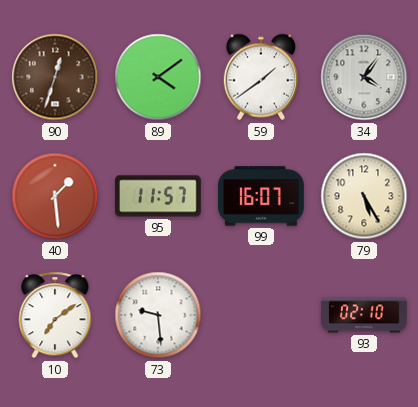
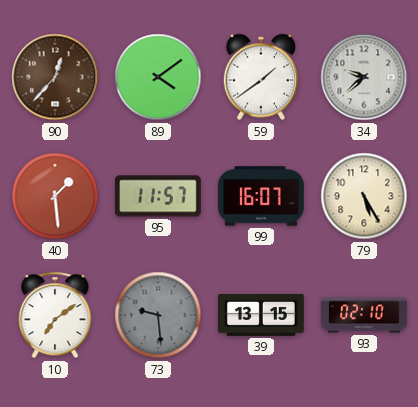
90: 12:33 -> 12:37
34: 4:06 -> 9:38
73 dial: white -> grey
39: none -> 13:15
